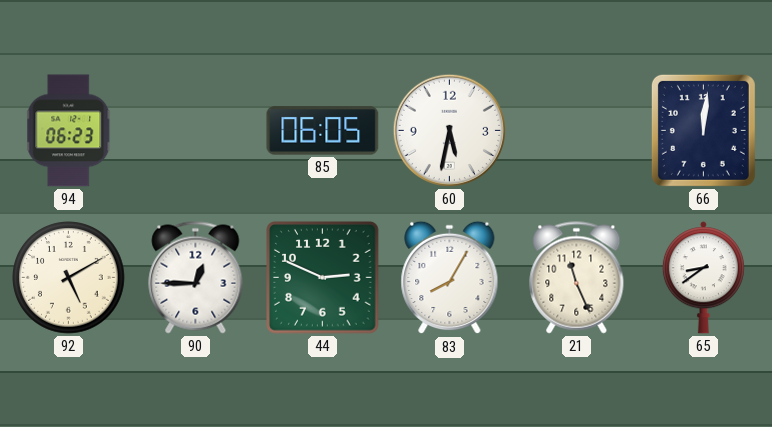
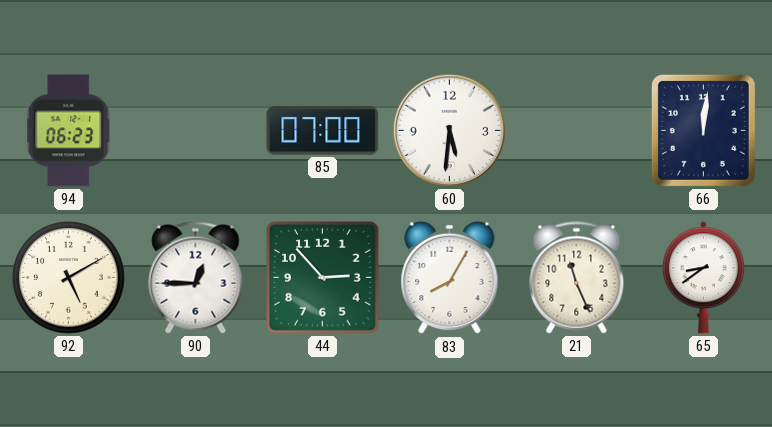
85: 06:05 -> 07:00
60: 5:32 -> 5:31
44: 2:49 -> 2:53
